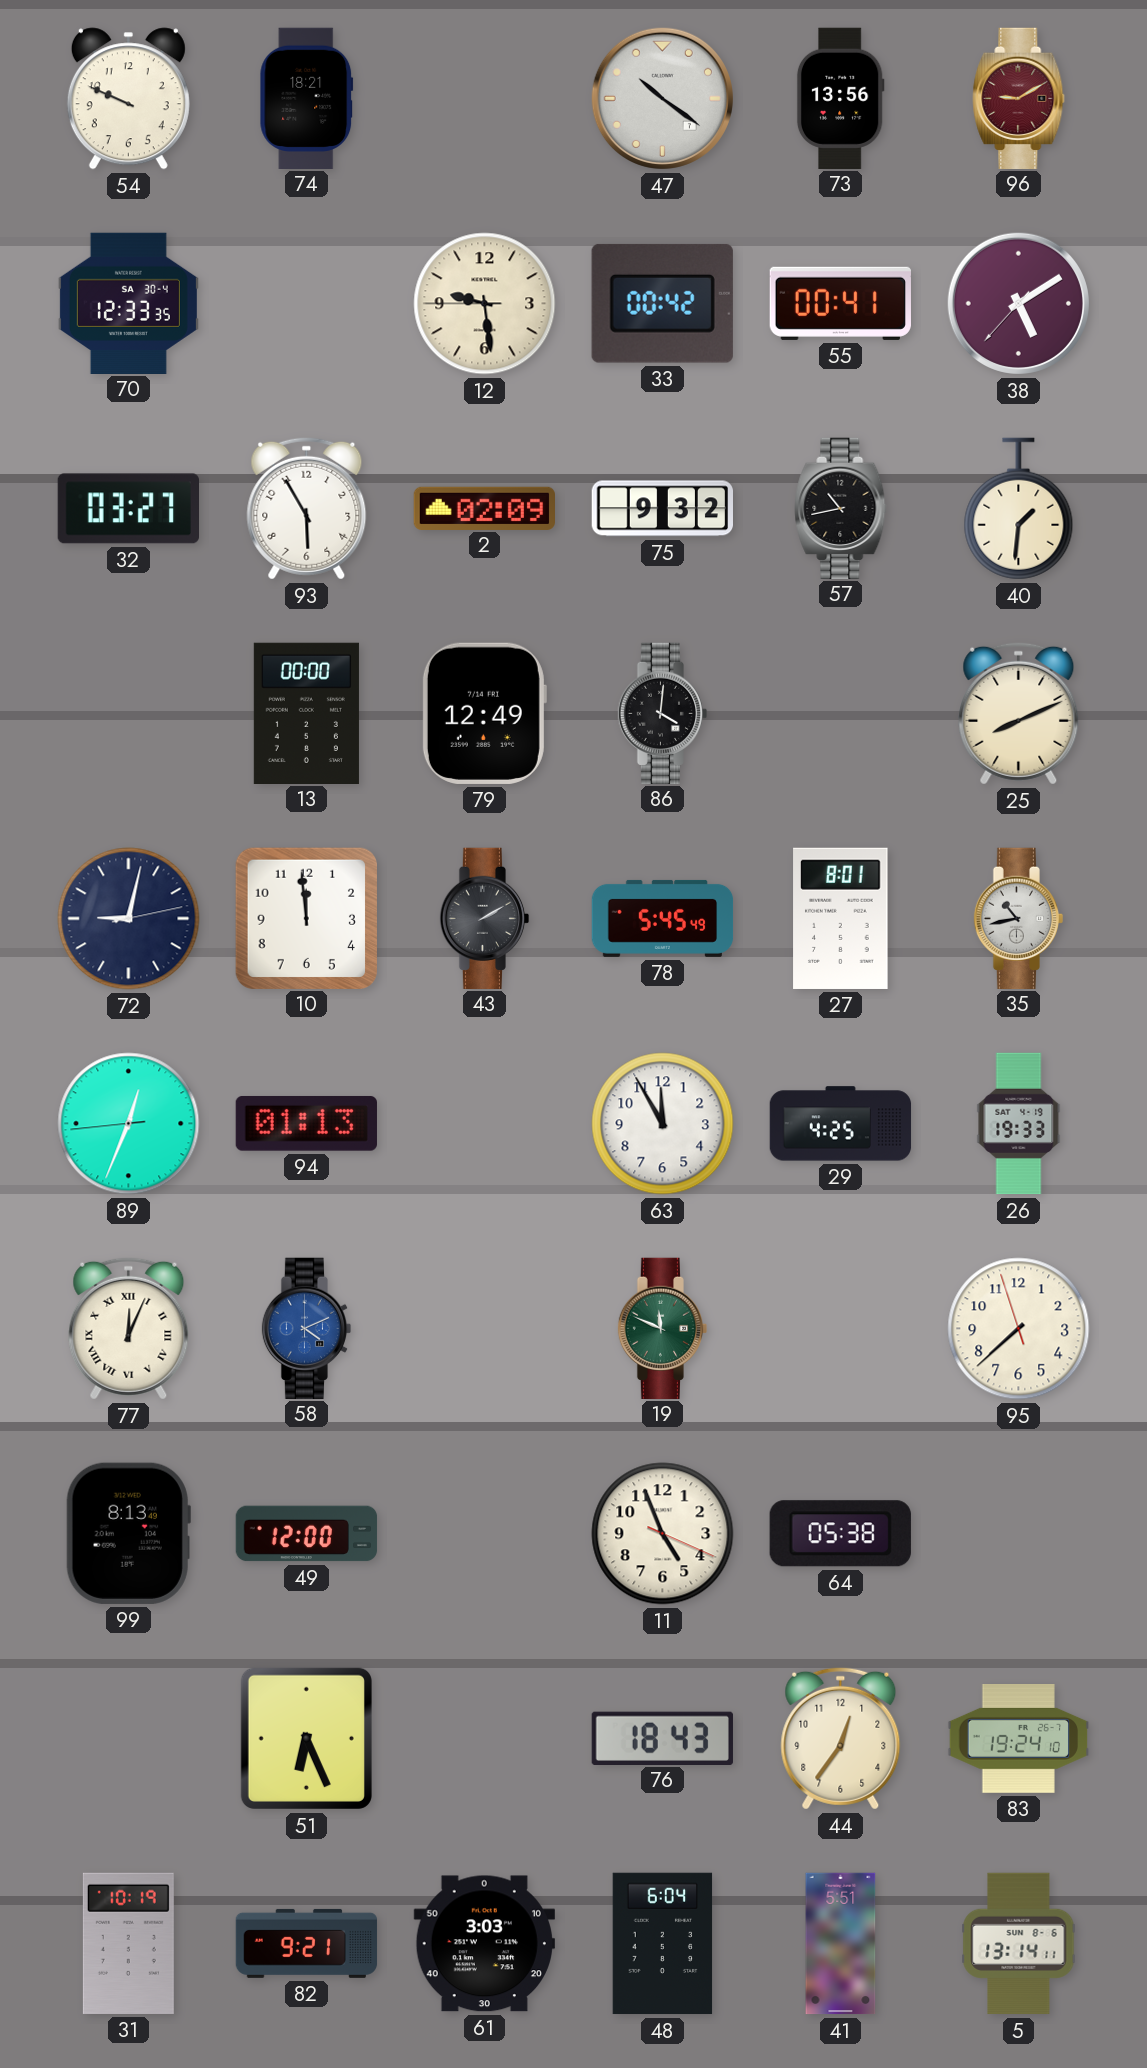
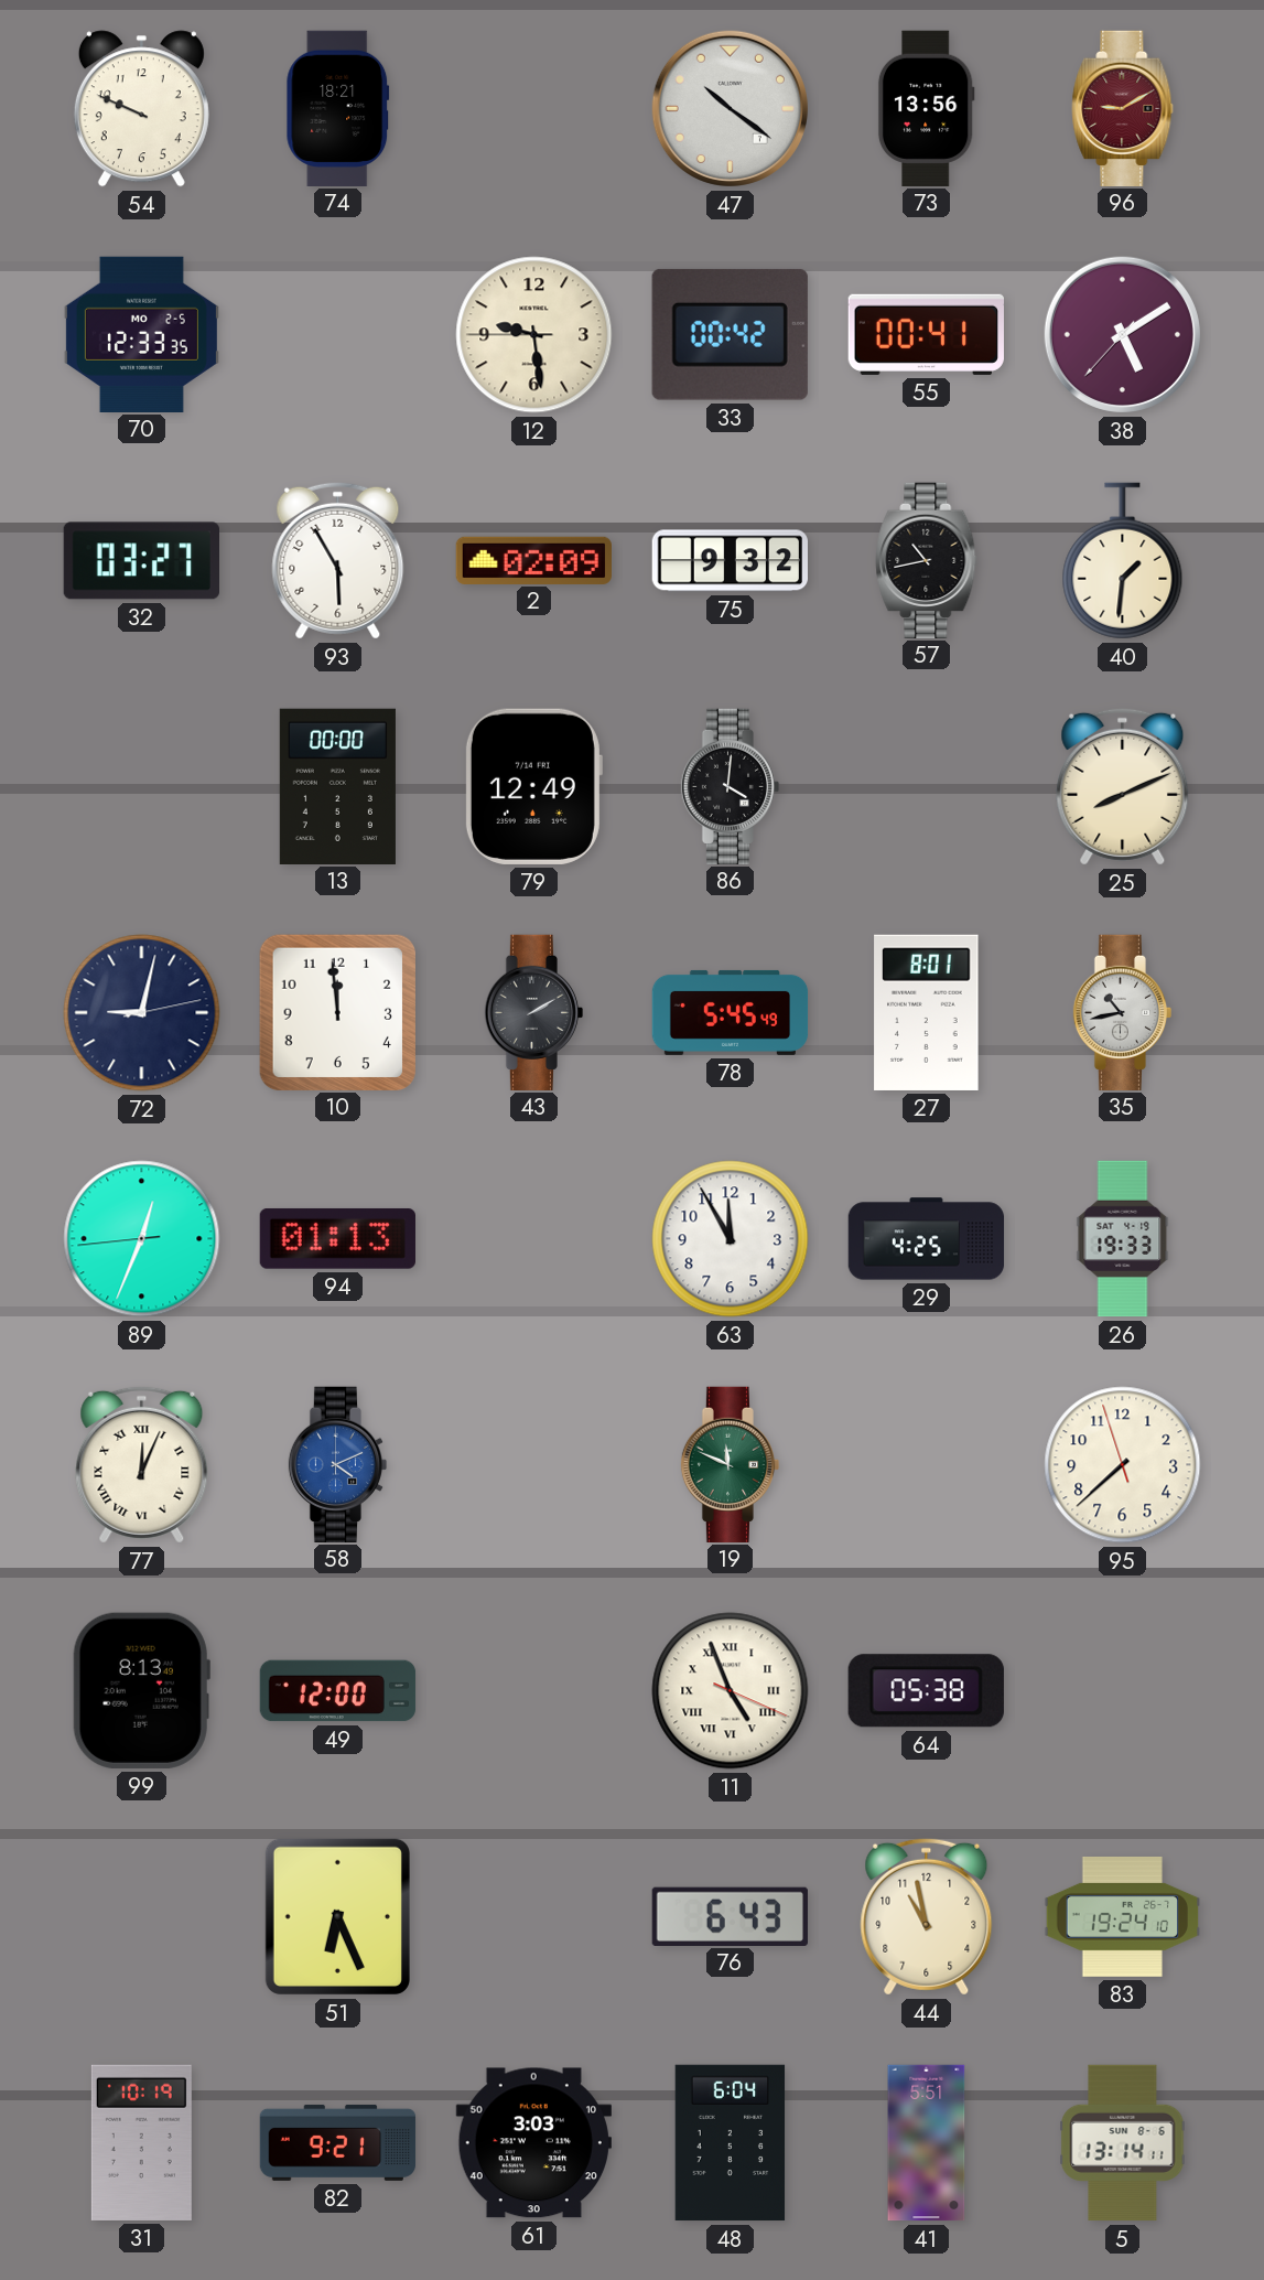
70 date: SA 30-4 -> MO 2-5
11 numerals: Arabic -> Roman
76: 18:43 -> 6:43
44: 12:36 -> 10:58
